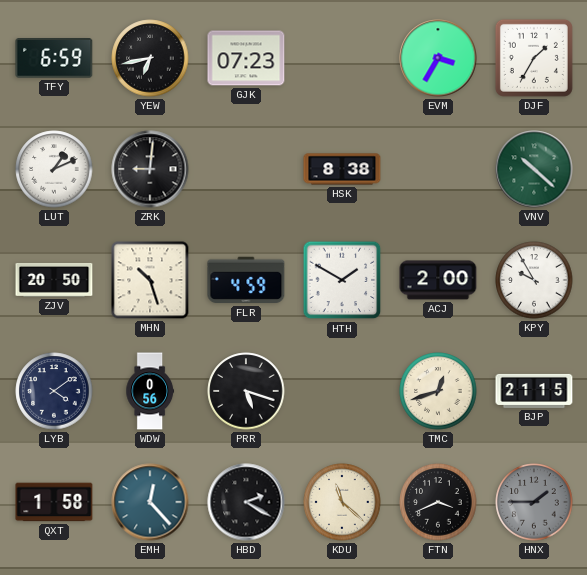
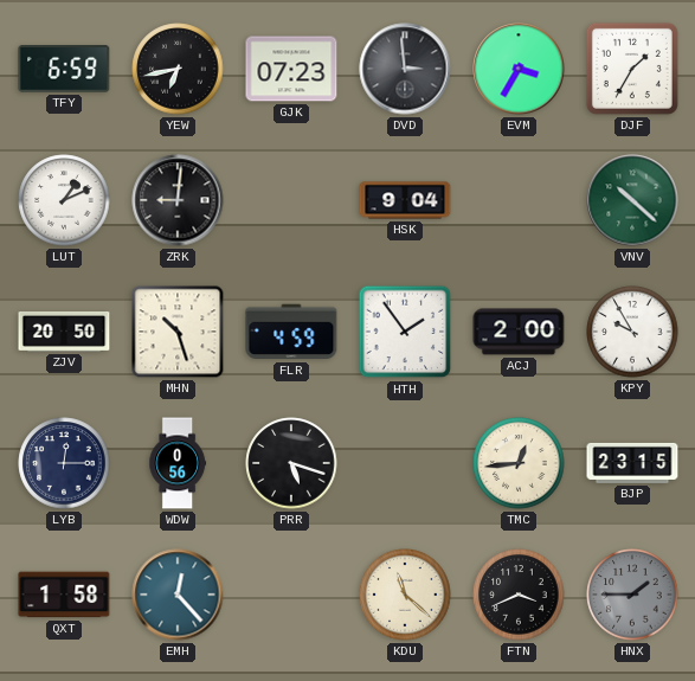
DVD: none -> 2:59
HSK: 8:38 -> 9:04
HTH: 1:50 -> 1:54
LYB: 4:09 -> 12:15
TMC: 12:42 -> 12:44
BJP: 21:15 -> 23:15
HBD: 2:20 -> none
